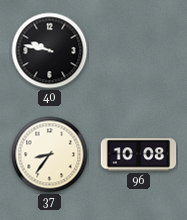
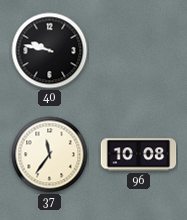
37: 8:36 -> 11:36
